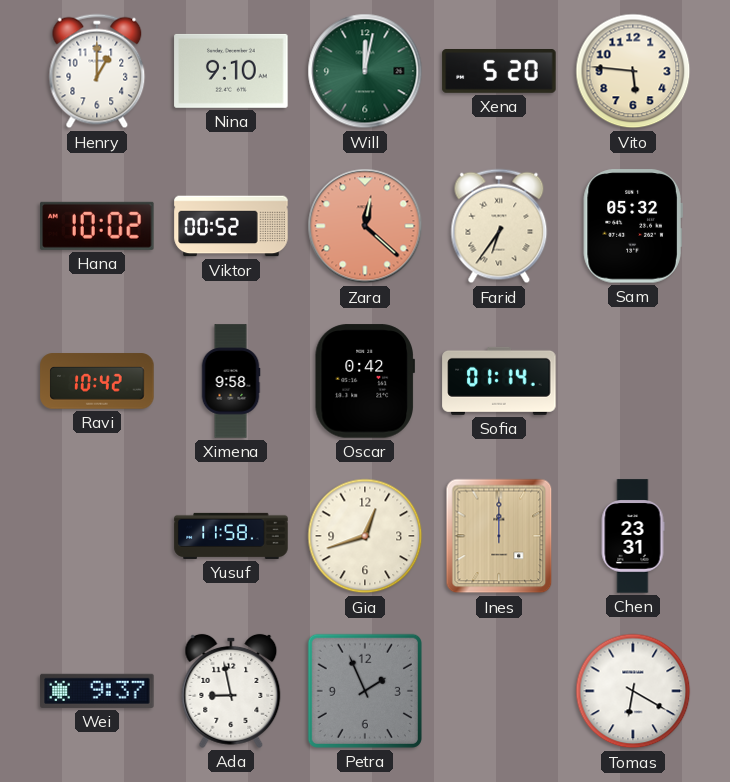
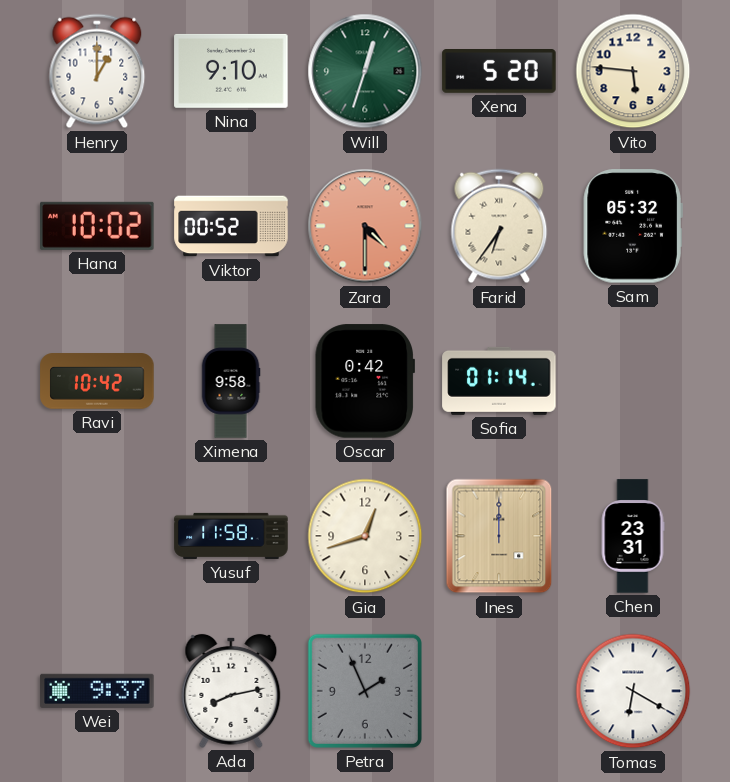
Will: 12:02 -> 12:33
Zara: 12:22 -> 4:30
Ada: 8:58 -> 8:13
